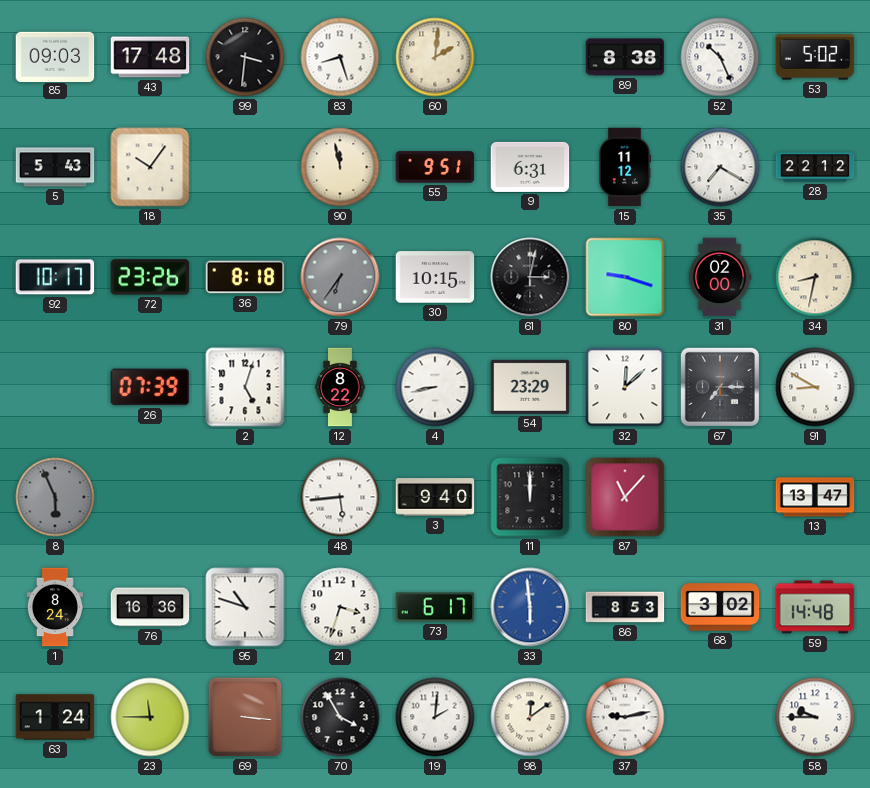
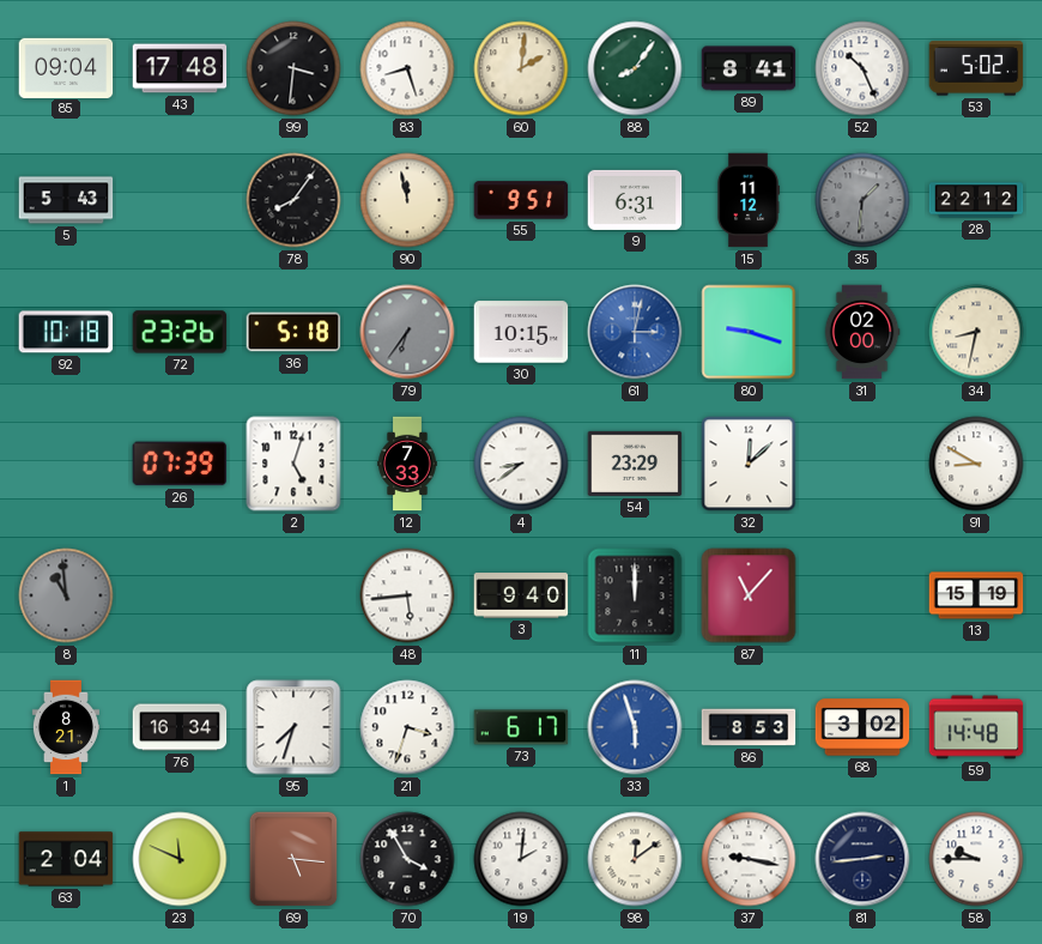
85: 09:03 -> 09:04
88: none -> 8:06
89: 8:38 -> 8:41
18: 10:06 -> none
78: none -> 8:06
35: 7:20 -> 1:31
35 dial: white -> grey
92: 10:17 -> 10:18
36: 8:18 -> 5:18
61 dial: black -> blue
12: 8:22 -> 7:33
4: 8:43 -> 8:39
67: 7:15 -> none
8: 5:56 -> 10:59
13: 13:47 -> 15:19
1: 8:24 -> 8:21
76: 16:36 -> 16:34
95: 10:48 -> 7:33
33: 5:59 -> 5:57
63: 1:24 -> 2:04
23: 11:45 -> 11:49
69: 3:16 -> 5:16
37: 9:13 -> 9:17
81: none -> 2:44
